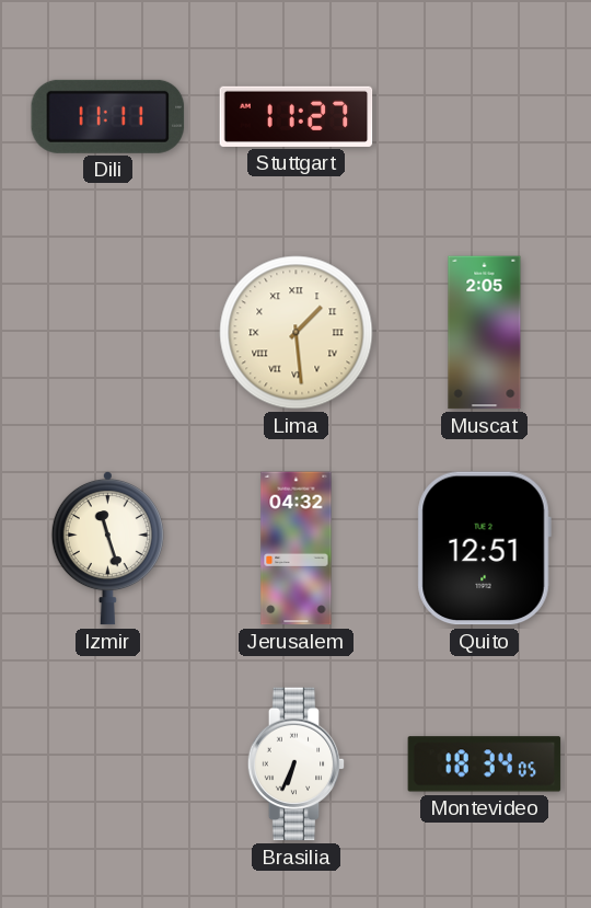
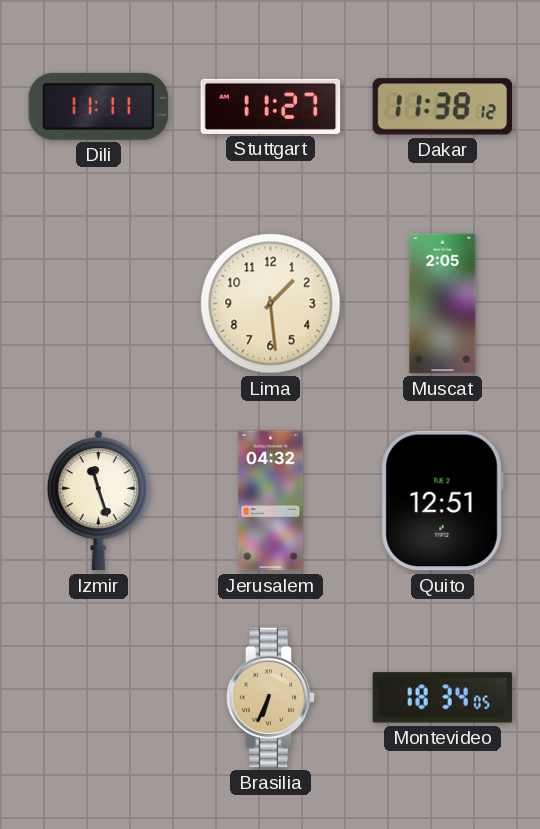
Dakar: none -> 11:38
Lima numerals: Roman -> Arabic
Brasilia dial: white -> champagne
